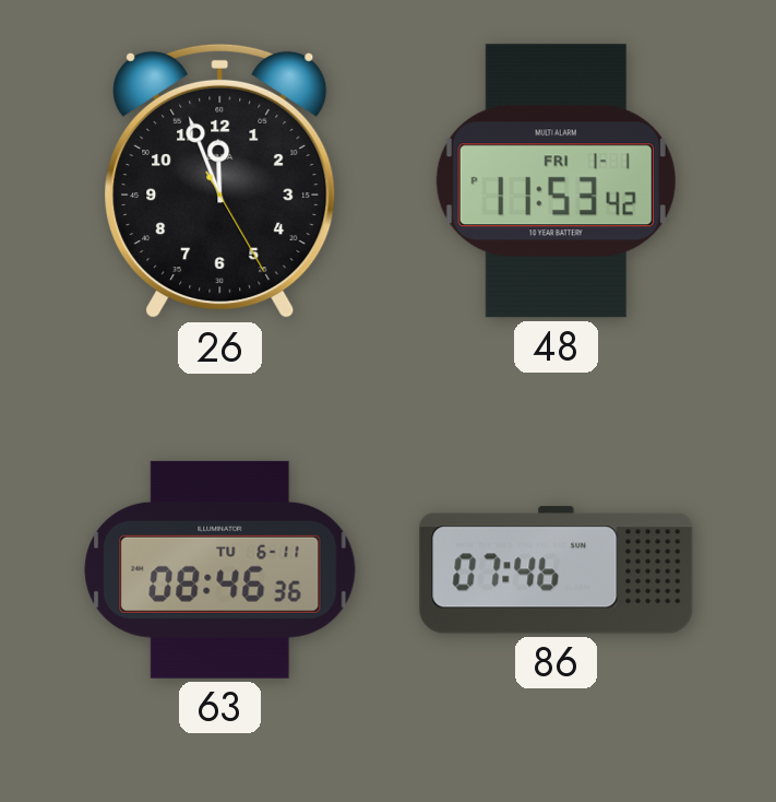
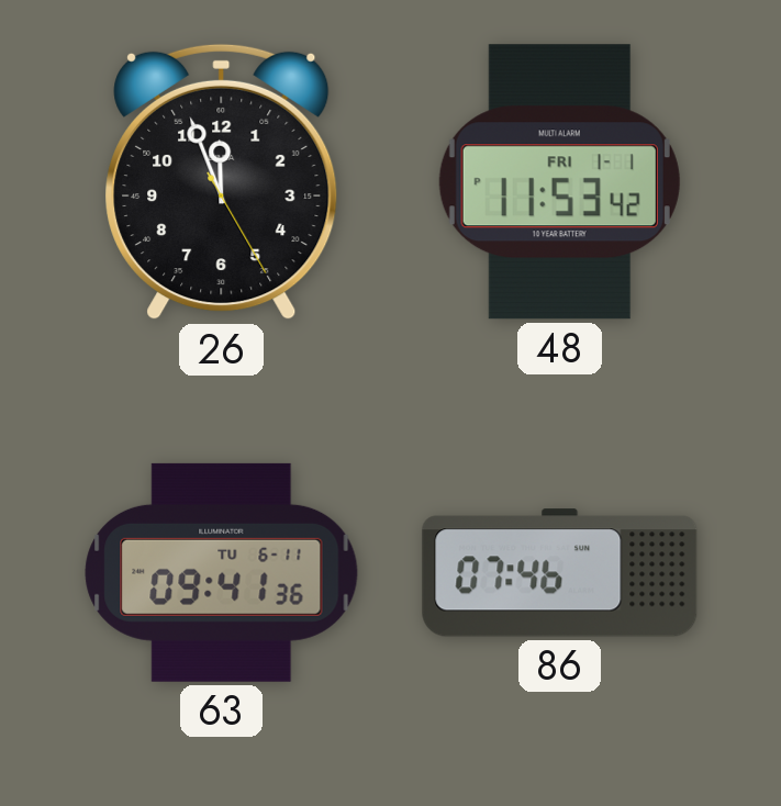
63: 08:46 -> 09:41
